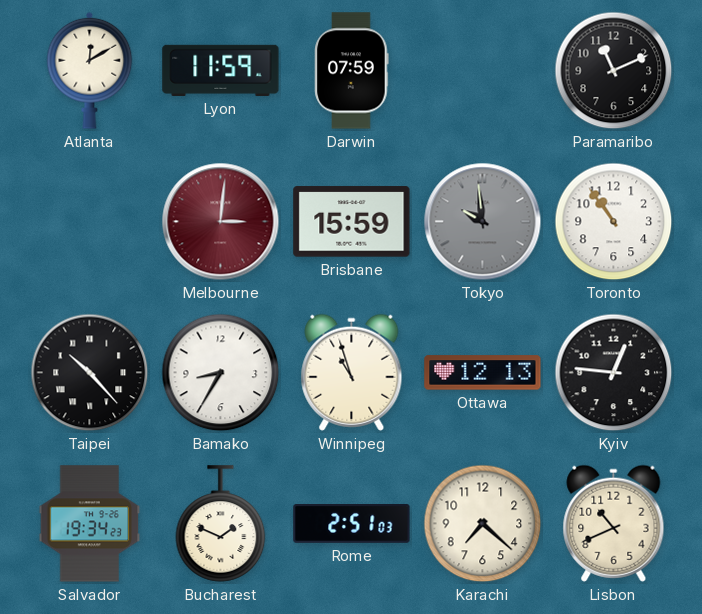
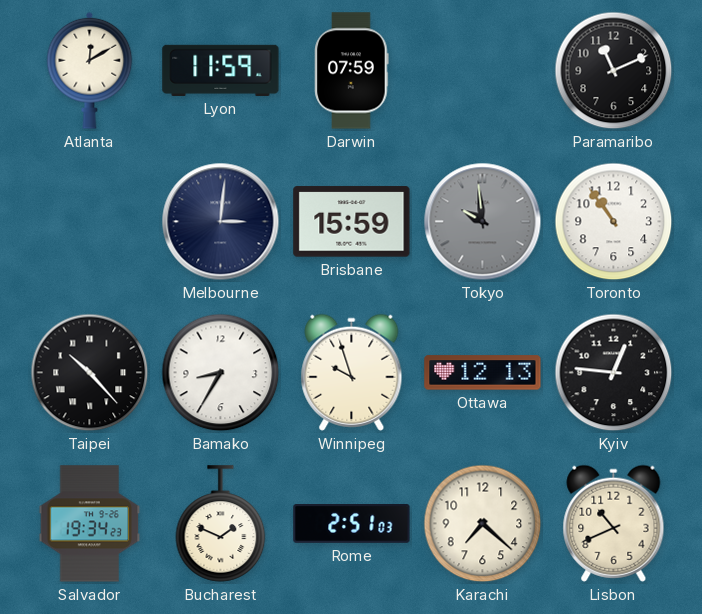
Melbourne dial: burgundy -> navy
Winnipeg: 10:57 -> 9:57
